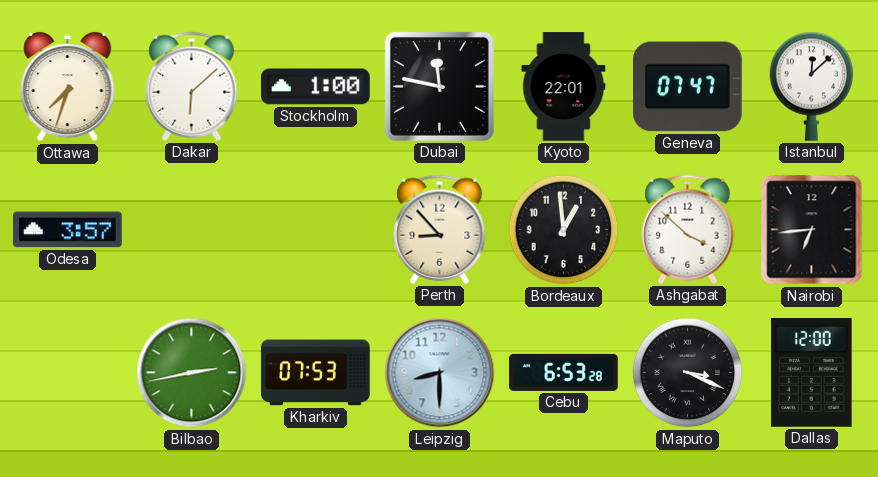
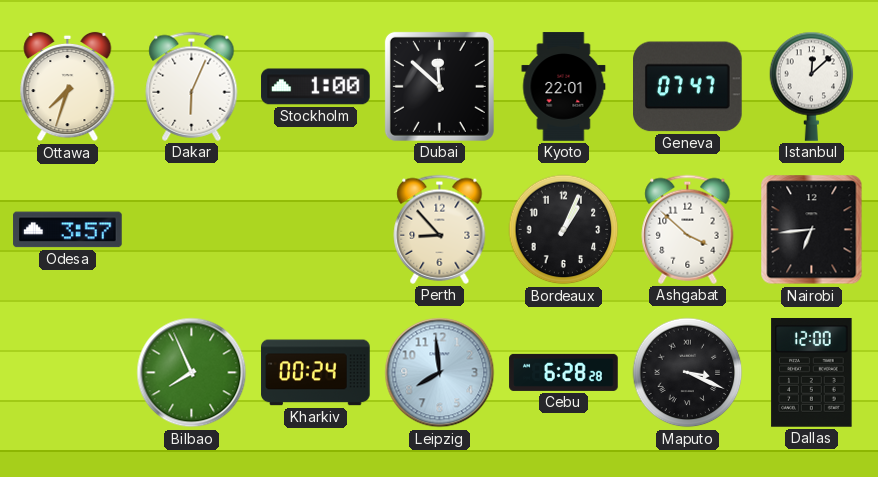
Dakar: 6:08 -> 6:04
Dubai: 11:47 -> 11:52
Bordeaux: 12:59 -> 1:04
Bilbao: 2:43 -> 7:56
Kharkiv: 07:53 -> 00:24
Leipzig: 8:30 -> 7:59
Cebu: 6:53 -> 6:28
